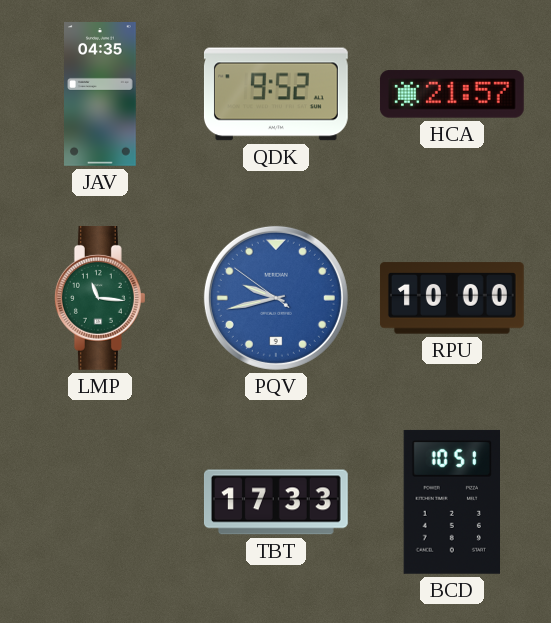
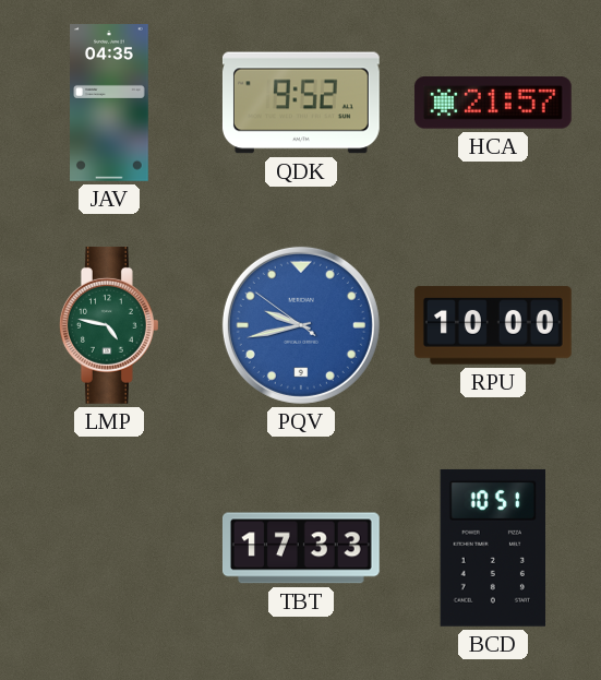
LMP: 11:16 -> 4:47
